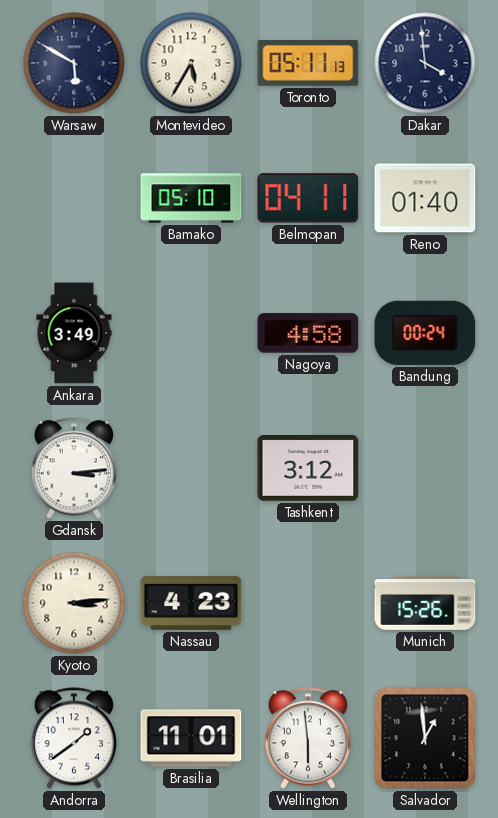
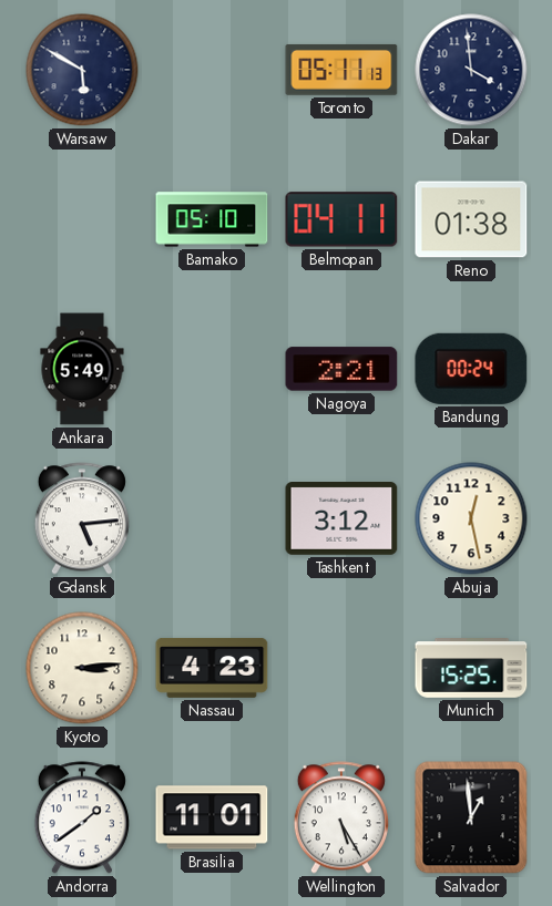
Montevideo: 5:35 -> none
Reno: 01:40 -> 01:38
Ankara: 3:49 -> 5:49
Nagoya: 4:58 -> 2:21
Gdansk: 3:14 -> 5:14
Abuja: none -> 12:28
Munich: 15:26 -> 15:25
Wellington: 5:59 -> 5:25
